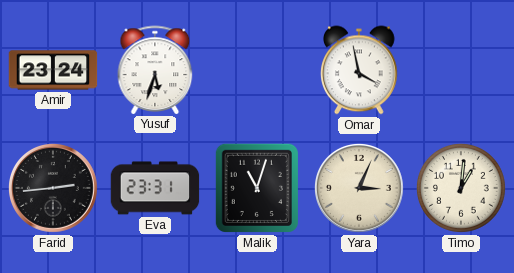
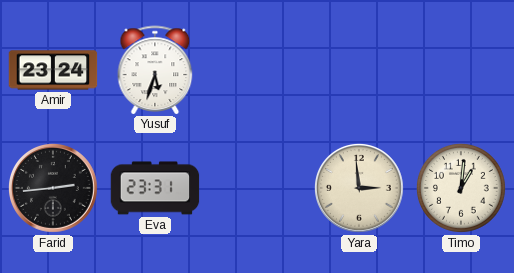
Omar: 3:58 -> none
Malik: 11:03 -> none
Yara: 3:04 -> 2:59
